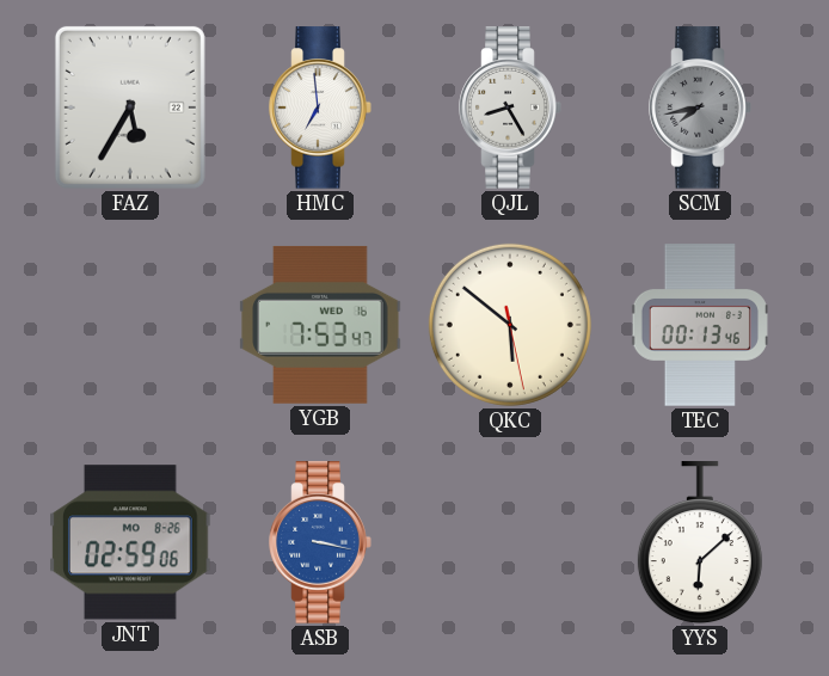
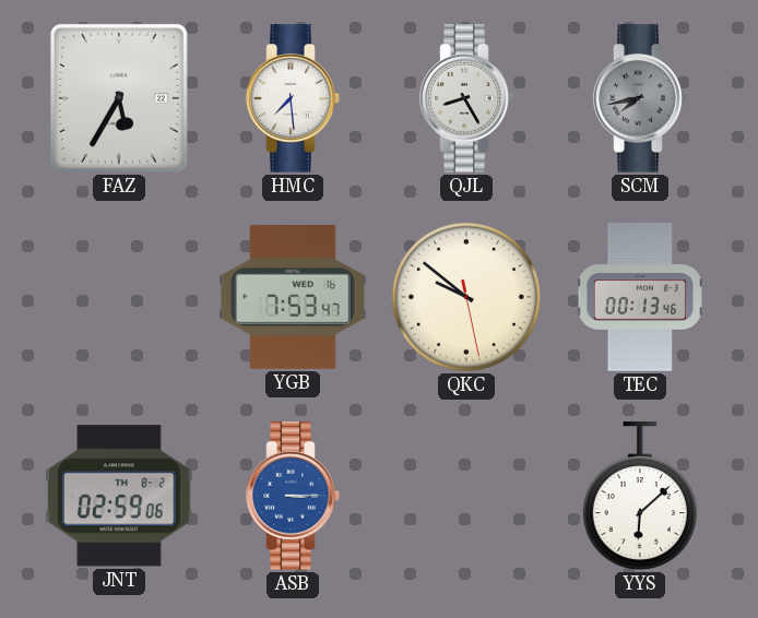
HMC: 6:59 -> 7:29
QKC: 5:51 -> 9:51
JNT date: MO 8-26 -> TH 8-2
ASB: 3:17 -> 3:15
